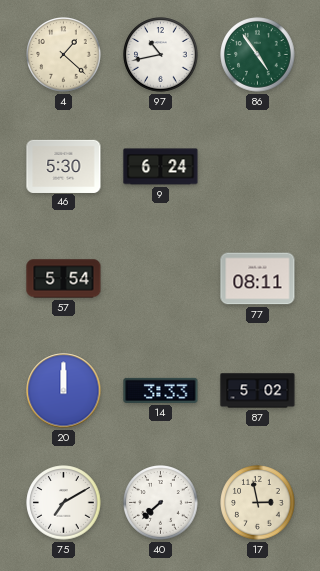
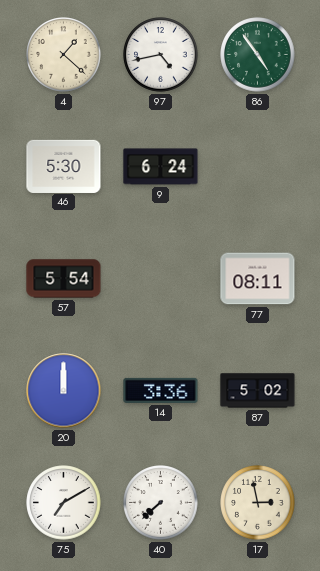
97: 10:43 -> 4:43
14: 3:33 -> 3:36
